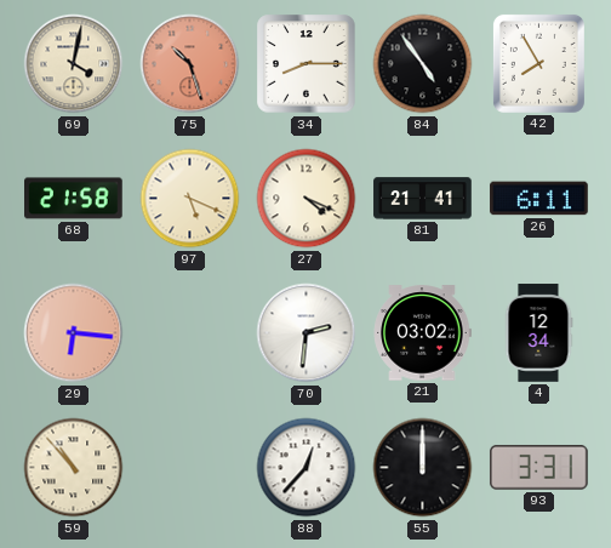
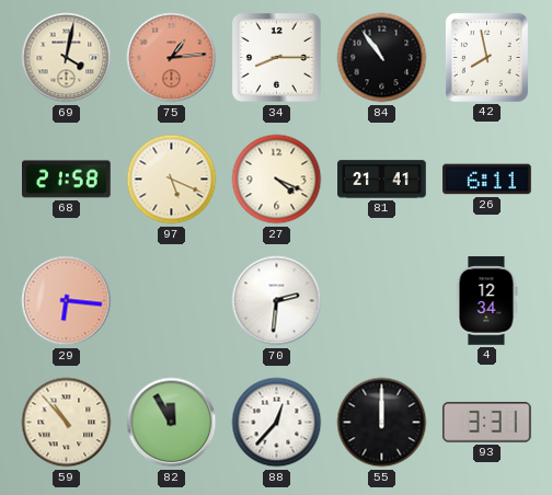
75: 10:27 -> 1:14
84: 4:54 -> 10:54
42: 7:55 -> 7:58
21: 03:02 -> none
82: none -> 11:55
